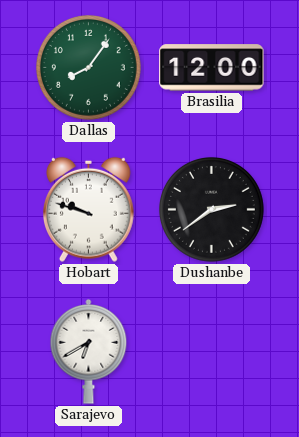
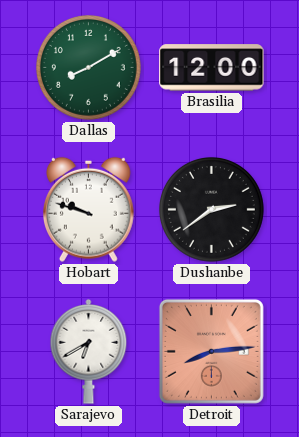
Dallas: 8:06 -> 8:10
Detroit: none -> 8:14
